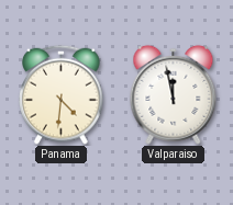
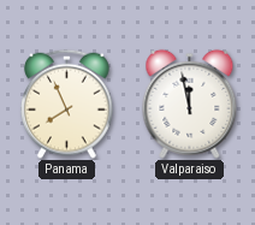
Panama: 4:31 -> 7:56
